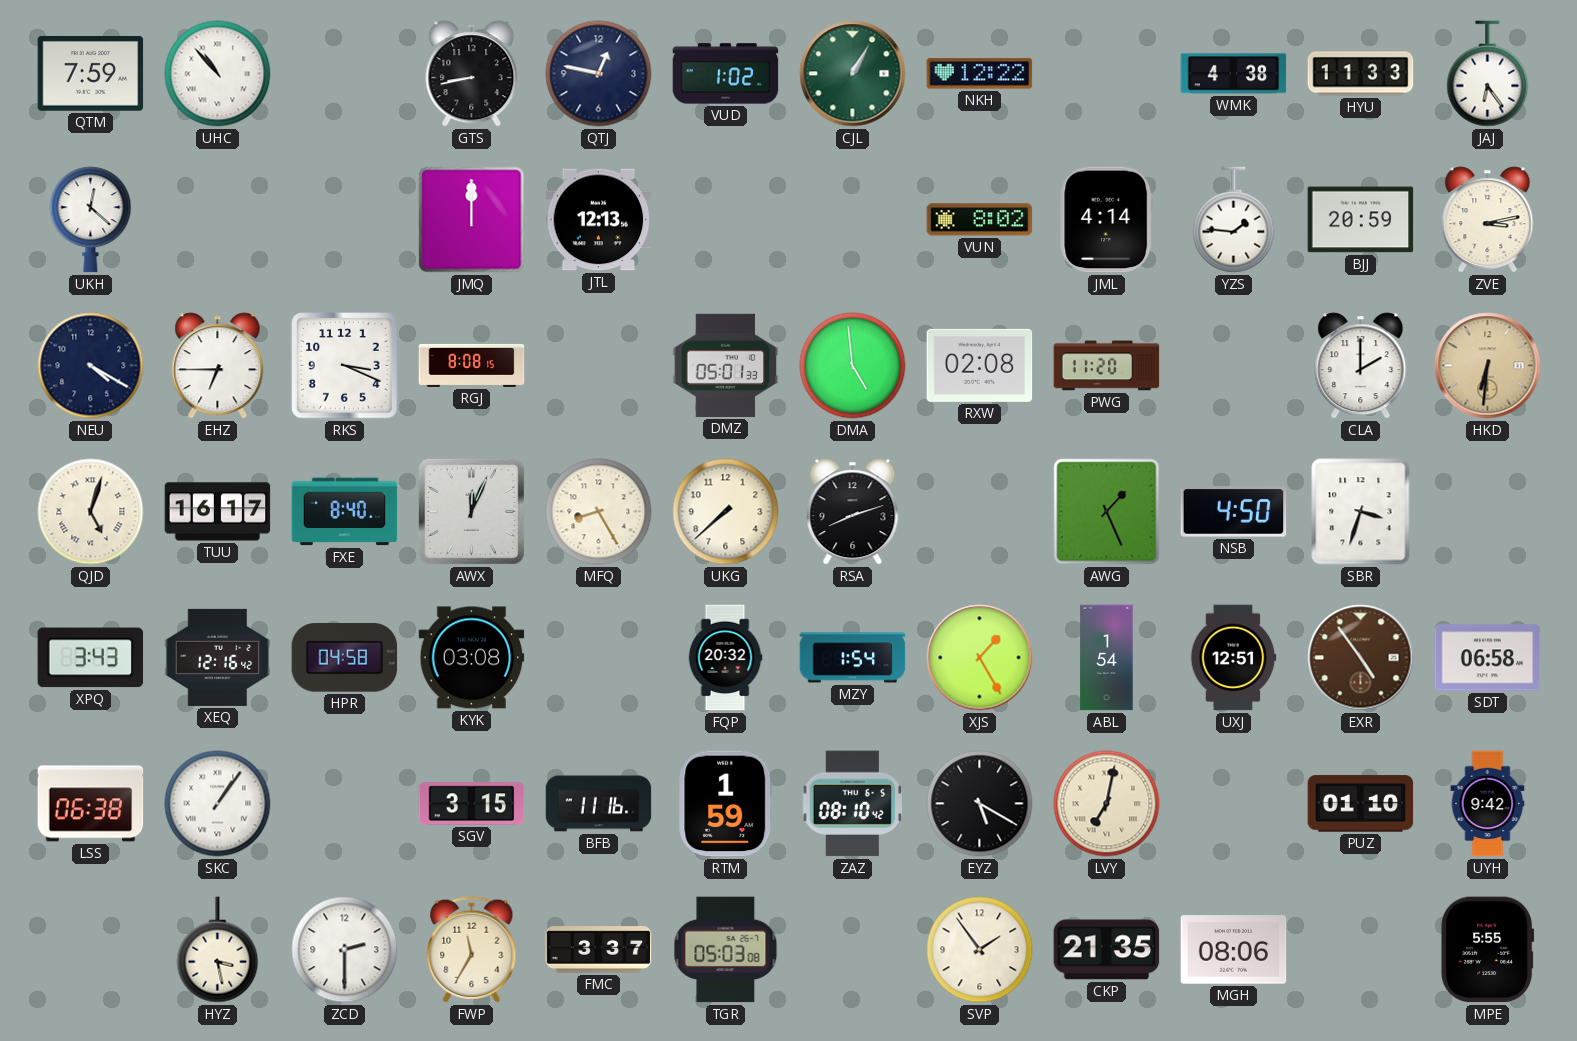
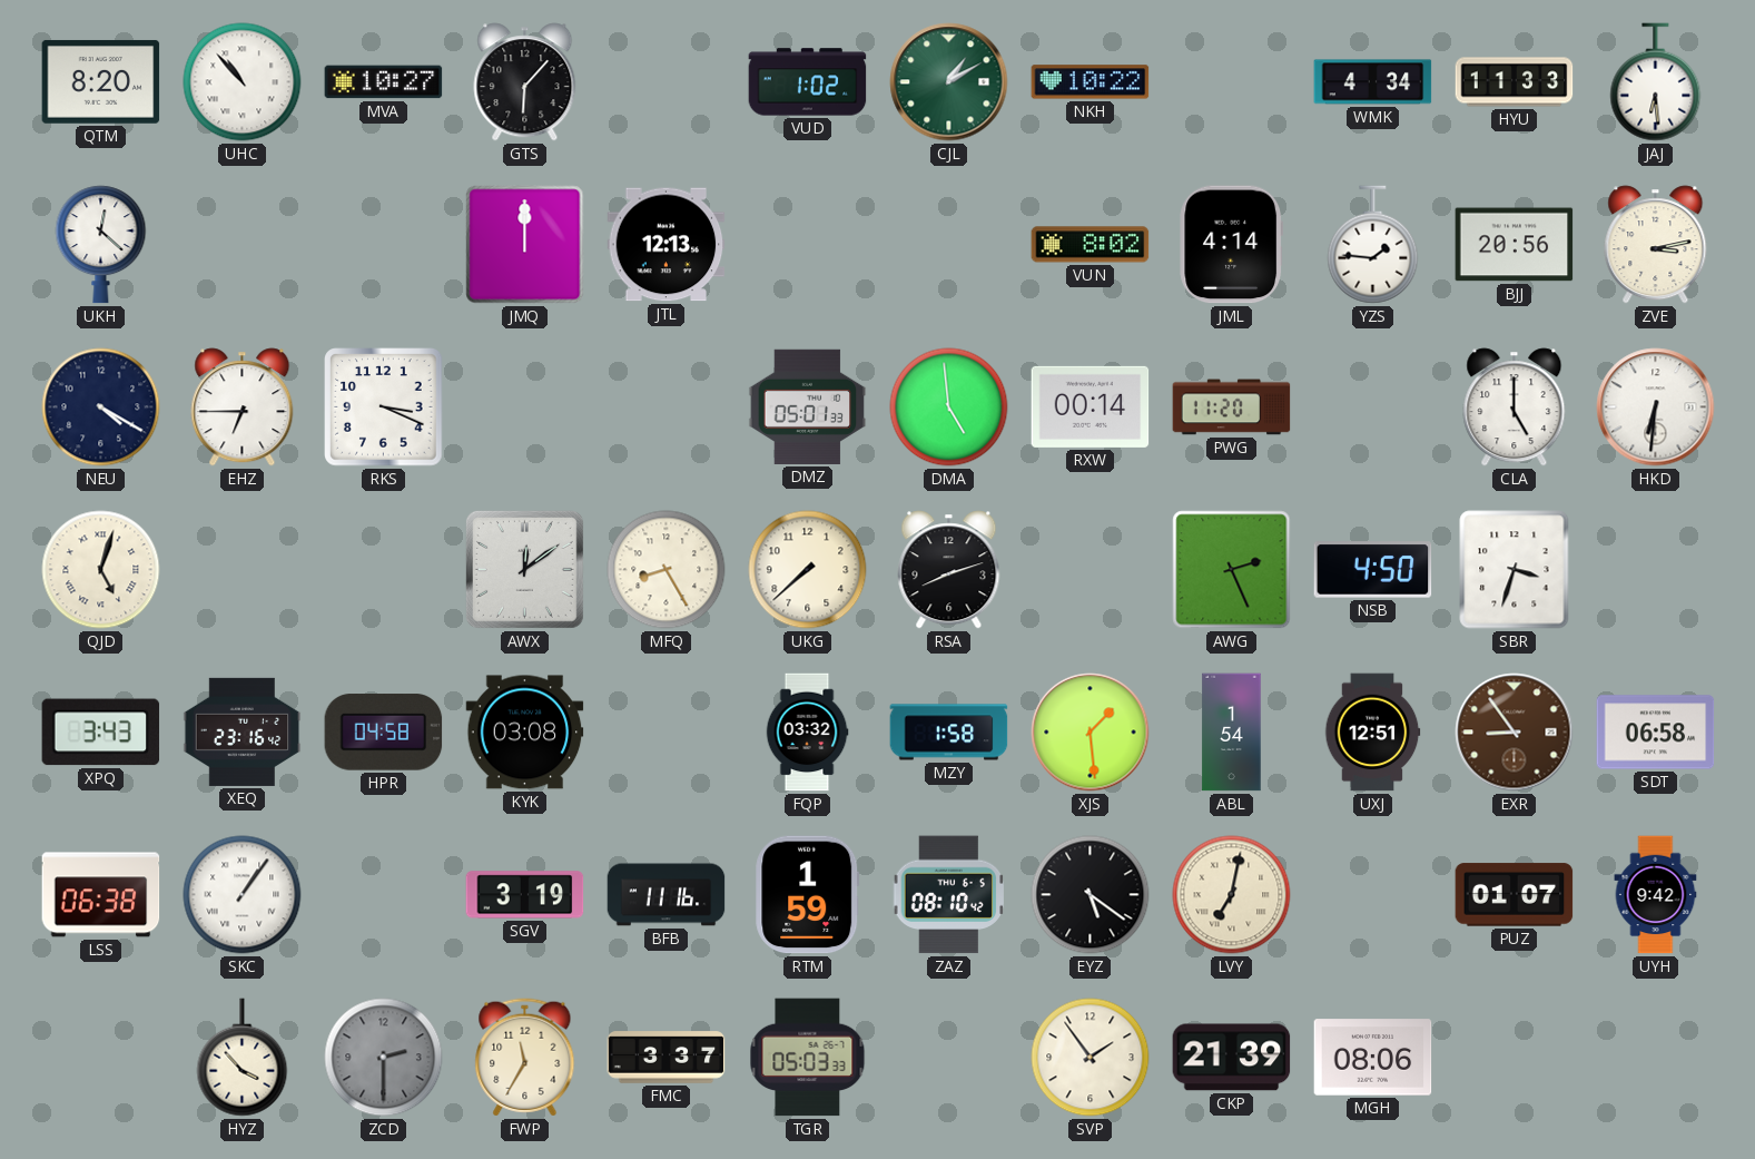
QTM: 7:59 -> 8:20
MVA: none -> 10:27
GTS: 8:43 -> 6:07
QTJ: 12:47 -> none
CJL: 1:05 -> 1:10
NKH: 12:22 -> 10:22
WMK: 4:38 -> 4:34
JAJ: 6:24 -> 6:29
BJJ: 20:59 -> 20:56
RGJ: 8:08 -> none
RXW: 02:08 -> 00:14
CLA: 2:00 -> 5:00
HKD dial: champagne -> white
TUU: 16:17 -> none
FXE: 8:40 -> none
AWX: 12:04 -> 12:09
AWG: 1:26 -> 2:26
XEQ: 12:16 -> 23:16
FQP: 20:32 -> 03:32
MZY: 1:54 -> 1:58
XJS: 1:25 -> 1:29
EXR: 4:54 -> 8:54
SGV: 3:15 -> 3:19
EYZ: 5:20 -> 5:21
PUZ: 01:10 -> 01:07
HYZ: 3:28 -> 3:53
ZCD dial: white -> grey
TGR: 05:03:08 -> 05:03:33
CKP: 21:35 -> 21:39
MPE: 5:55 -> none
